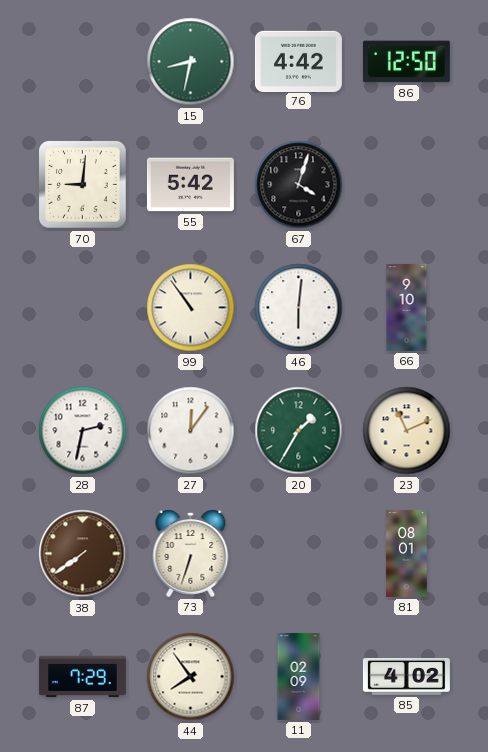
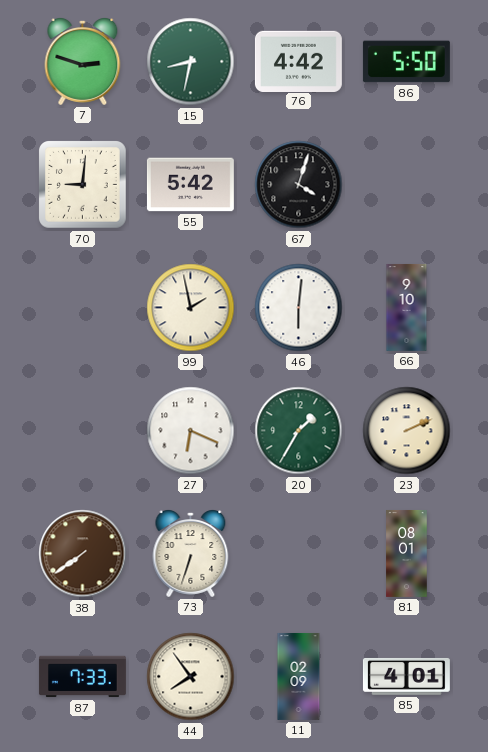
7: none -> 2:48
86: 12:50 -> 5:50
99: 10:54 -> 1:58
28: 2:32 -> none
27: 12:06 -> 6:19
23: 11:11 -> 2:11
87: 7:29 -> 7:33
85: 4:02 -> 4:01
